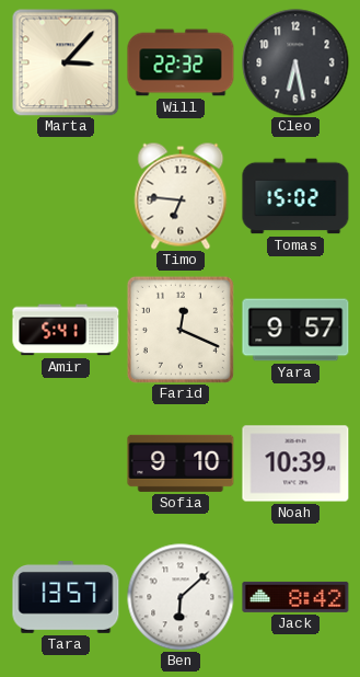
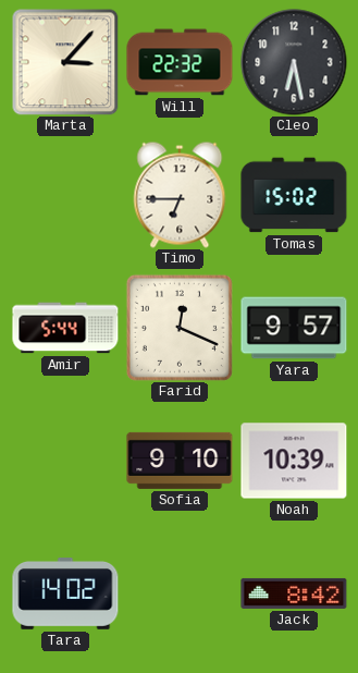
Timo: 6:46 -> 6:45
Amir: 5:41 -> 5:44
Tara: 13:57 -> 14:02
Ben: 6:08 -> none
